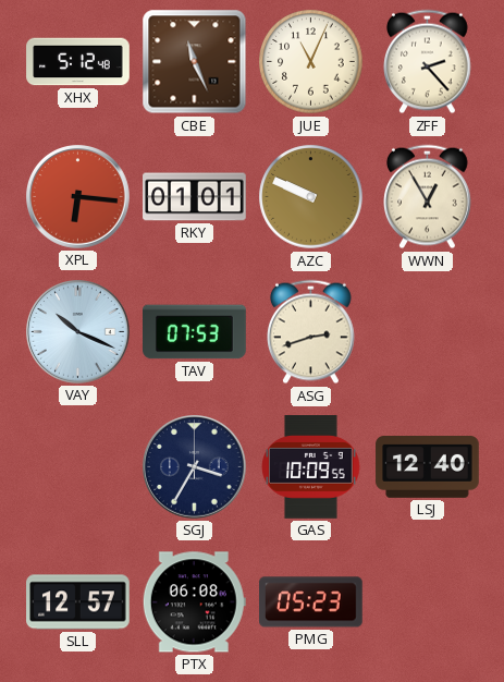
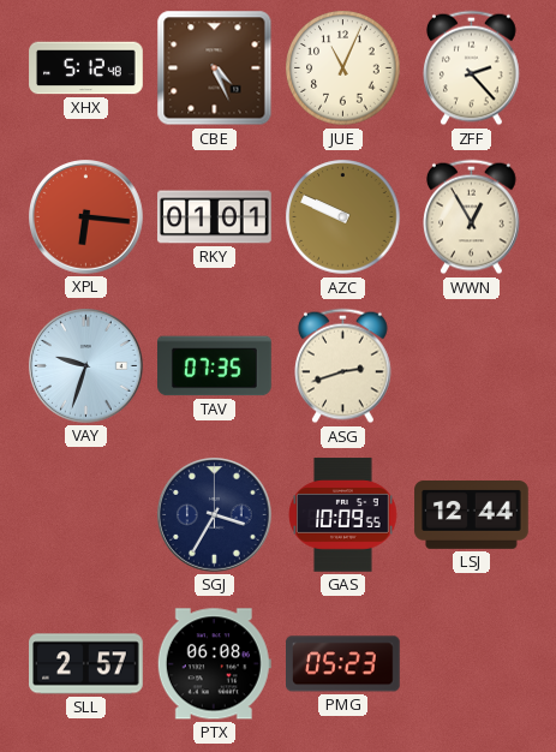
CBE: 11:26 -> 4:26
VAY: 10:19 -> 9:33
TAV: 07:53 -> 07:35
LSJ: 12:40 -> 12:44
SLL: 12:57 -> 2:57
